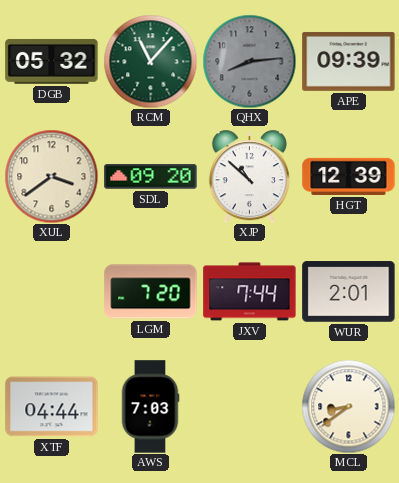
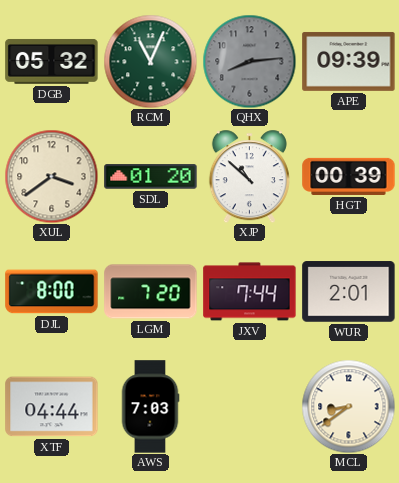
RCM: 11:07 -> 11:04
SDL: 09:20 -> 01:20
HGT: 12:39 -> 00:39
DJL: none -> 8:00
